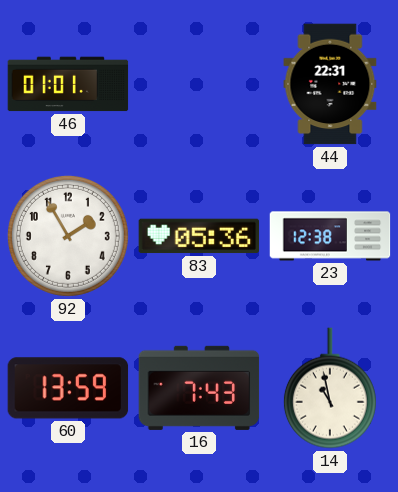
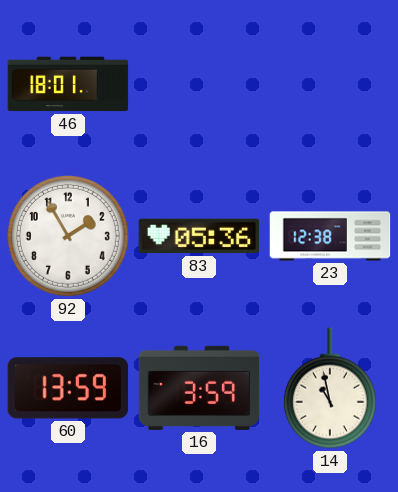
46: 01:01 -> 18:01
44: 22:31 -> none
16: 7:43 -> 3:59
